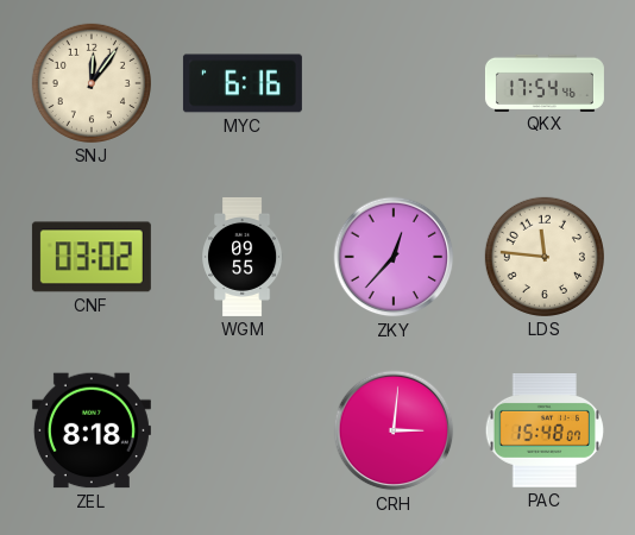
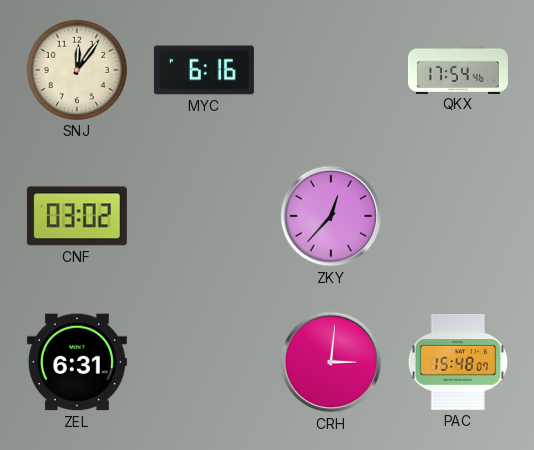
WGM: 09:55 -> none
LDS: 11:46 -> none
ZEL: 8:18 -> 6:31
